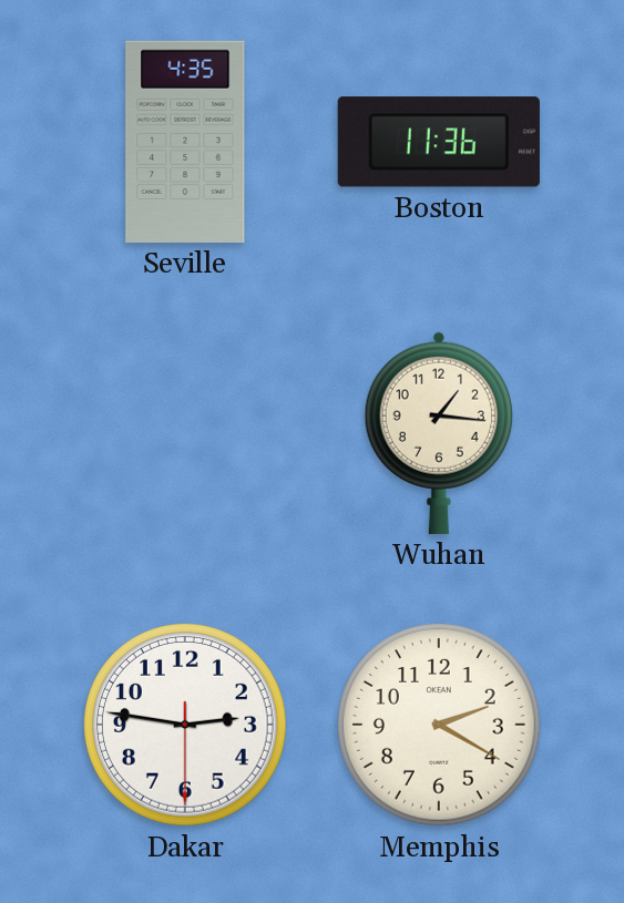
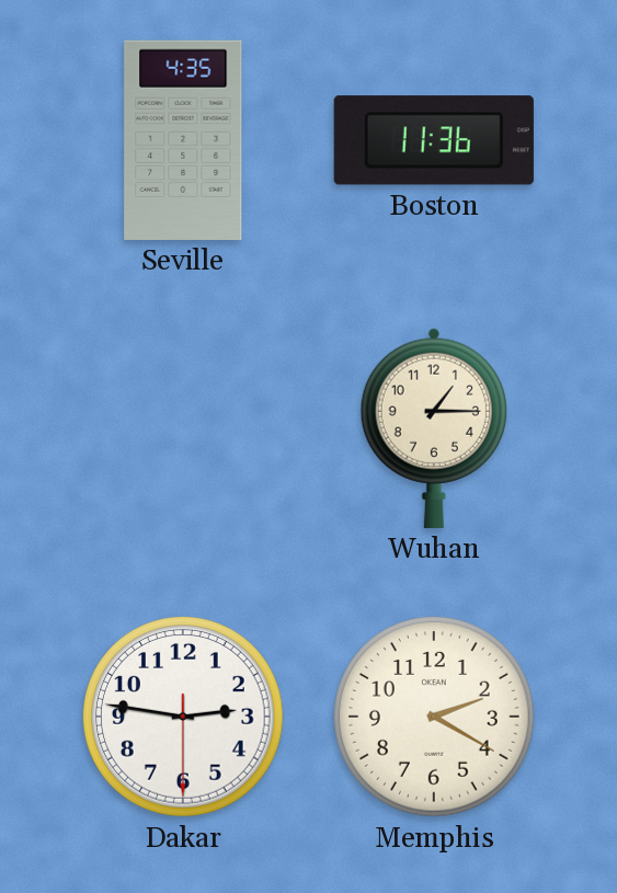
Wuhan: 1:16 -> 1:15
